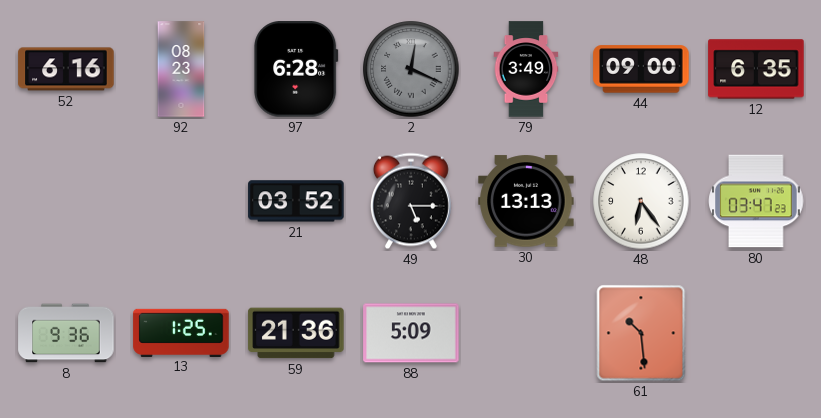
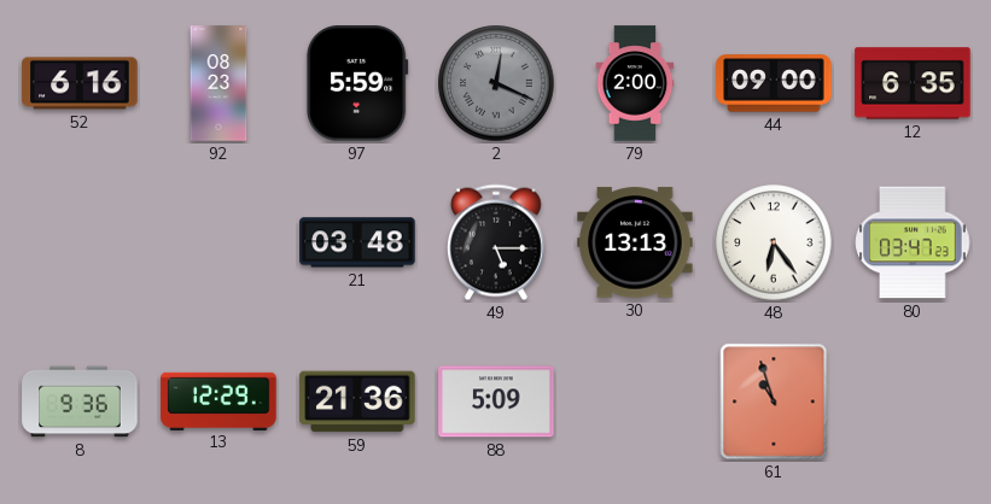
97: 6:28 -> 5:59
79: 3:49 -> 2:00
21: 03:52 -> 03:48
13: 1:25 -> 12:29
61: 10:29 -> 10:57
